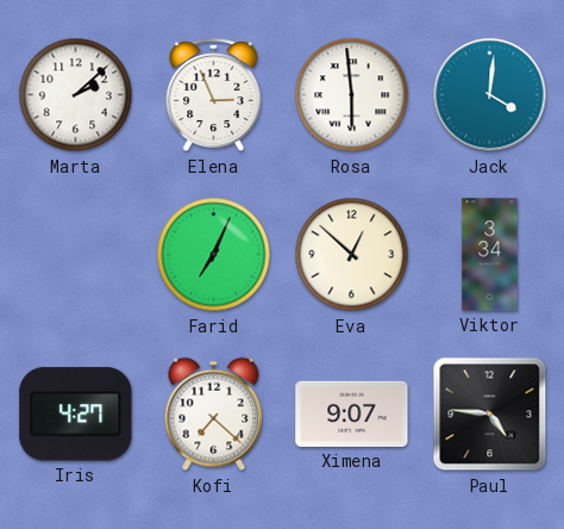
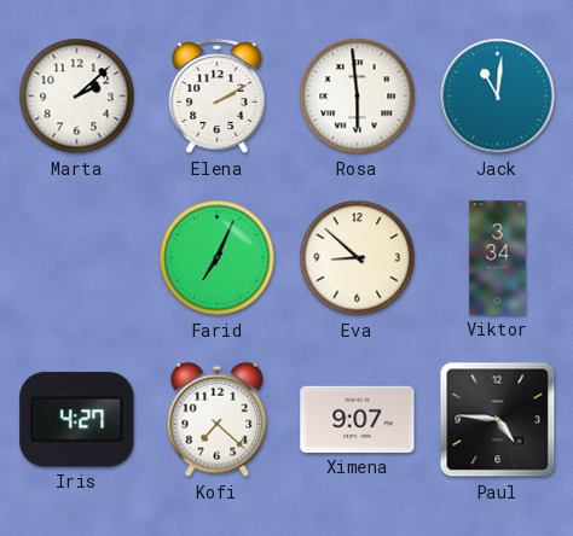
Elena: 2:56 -> 2:10
Jack: 4:01 -> 11:01
Eva: 12:52 -> 8:52
